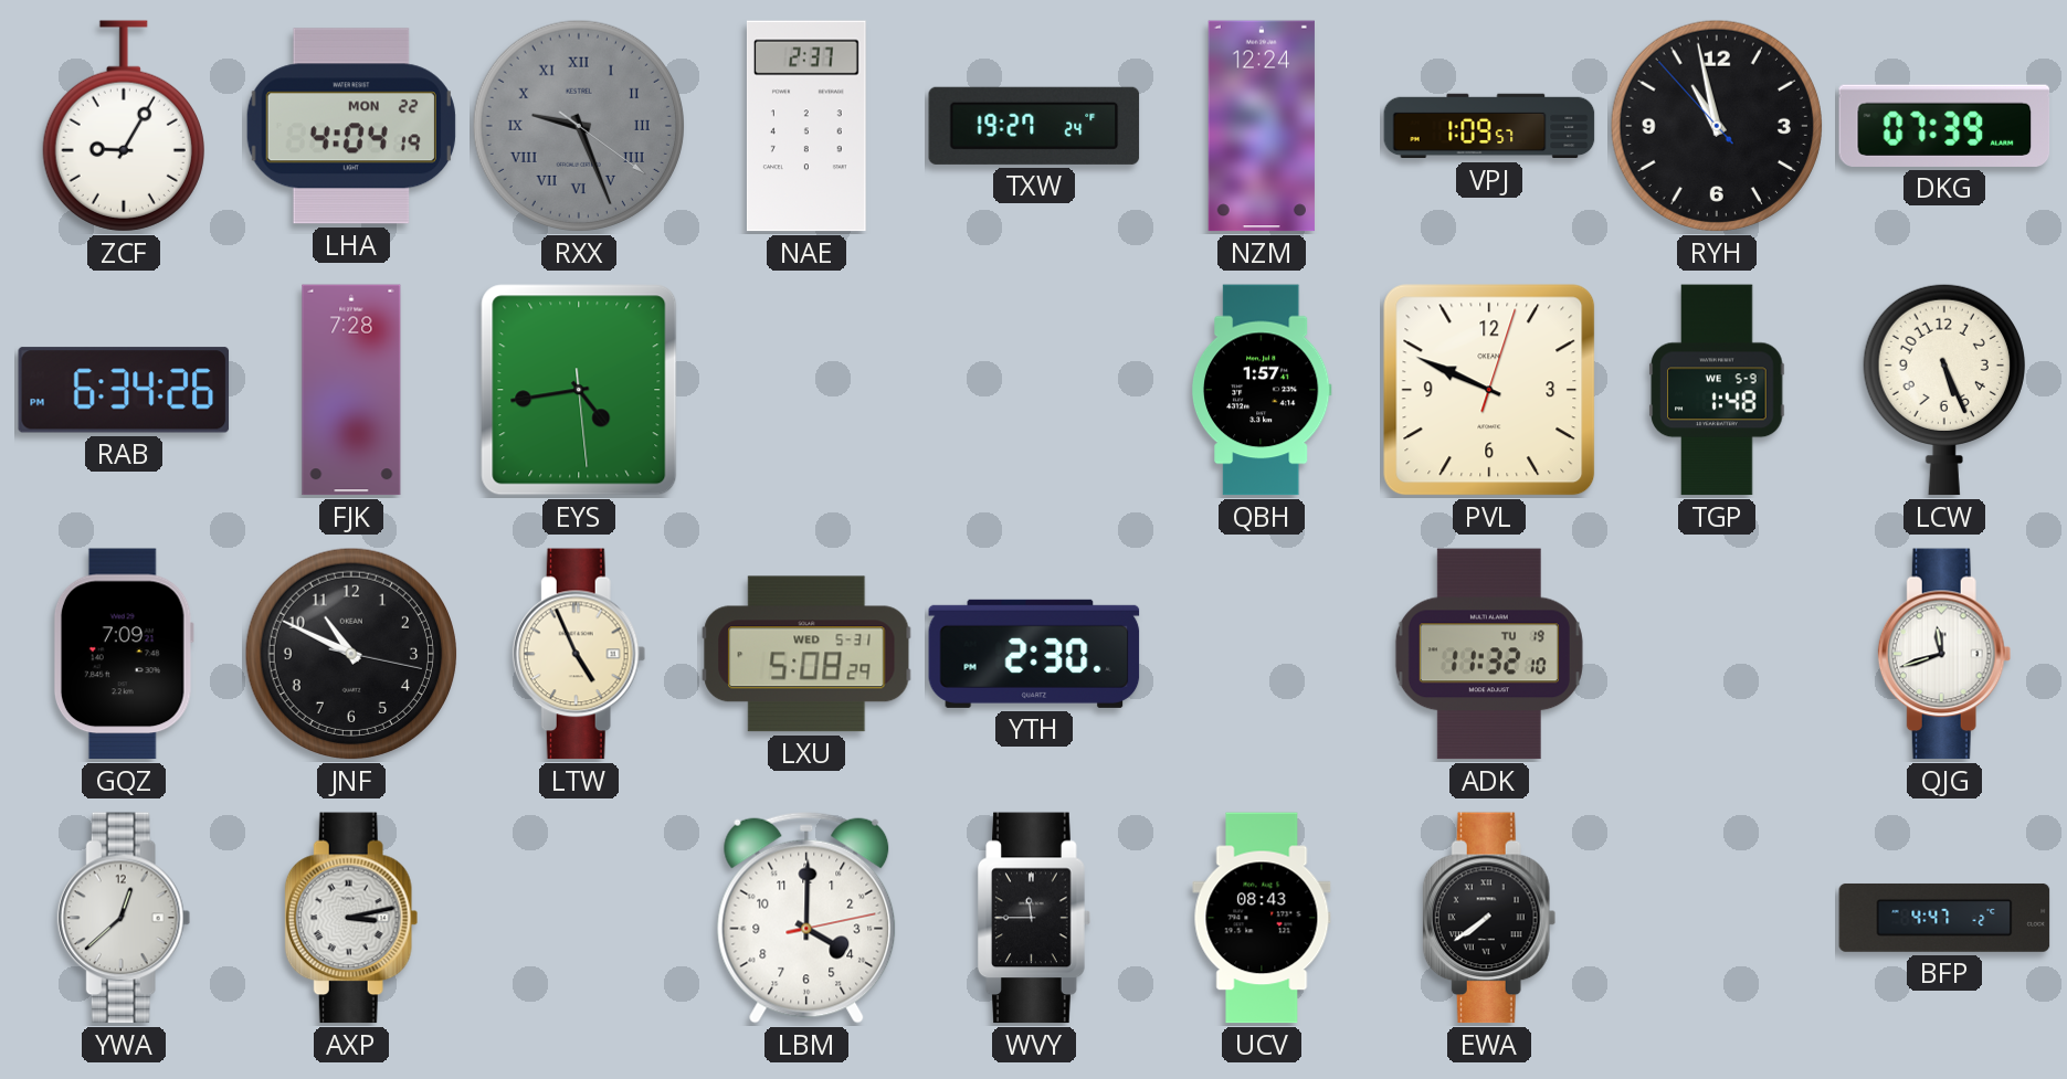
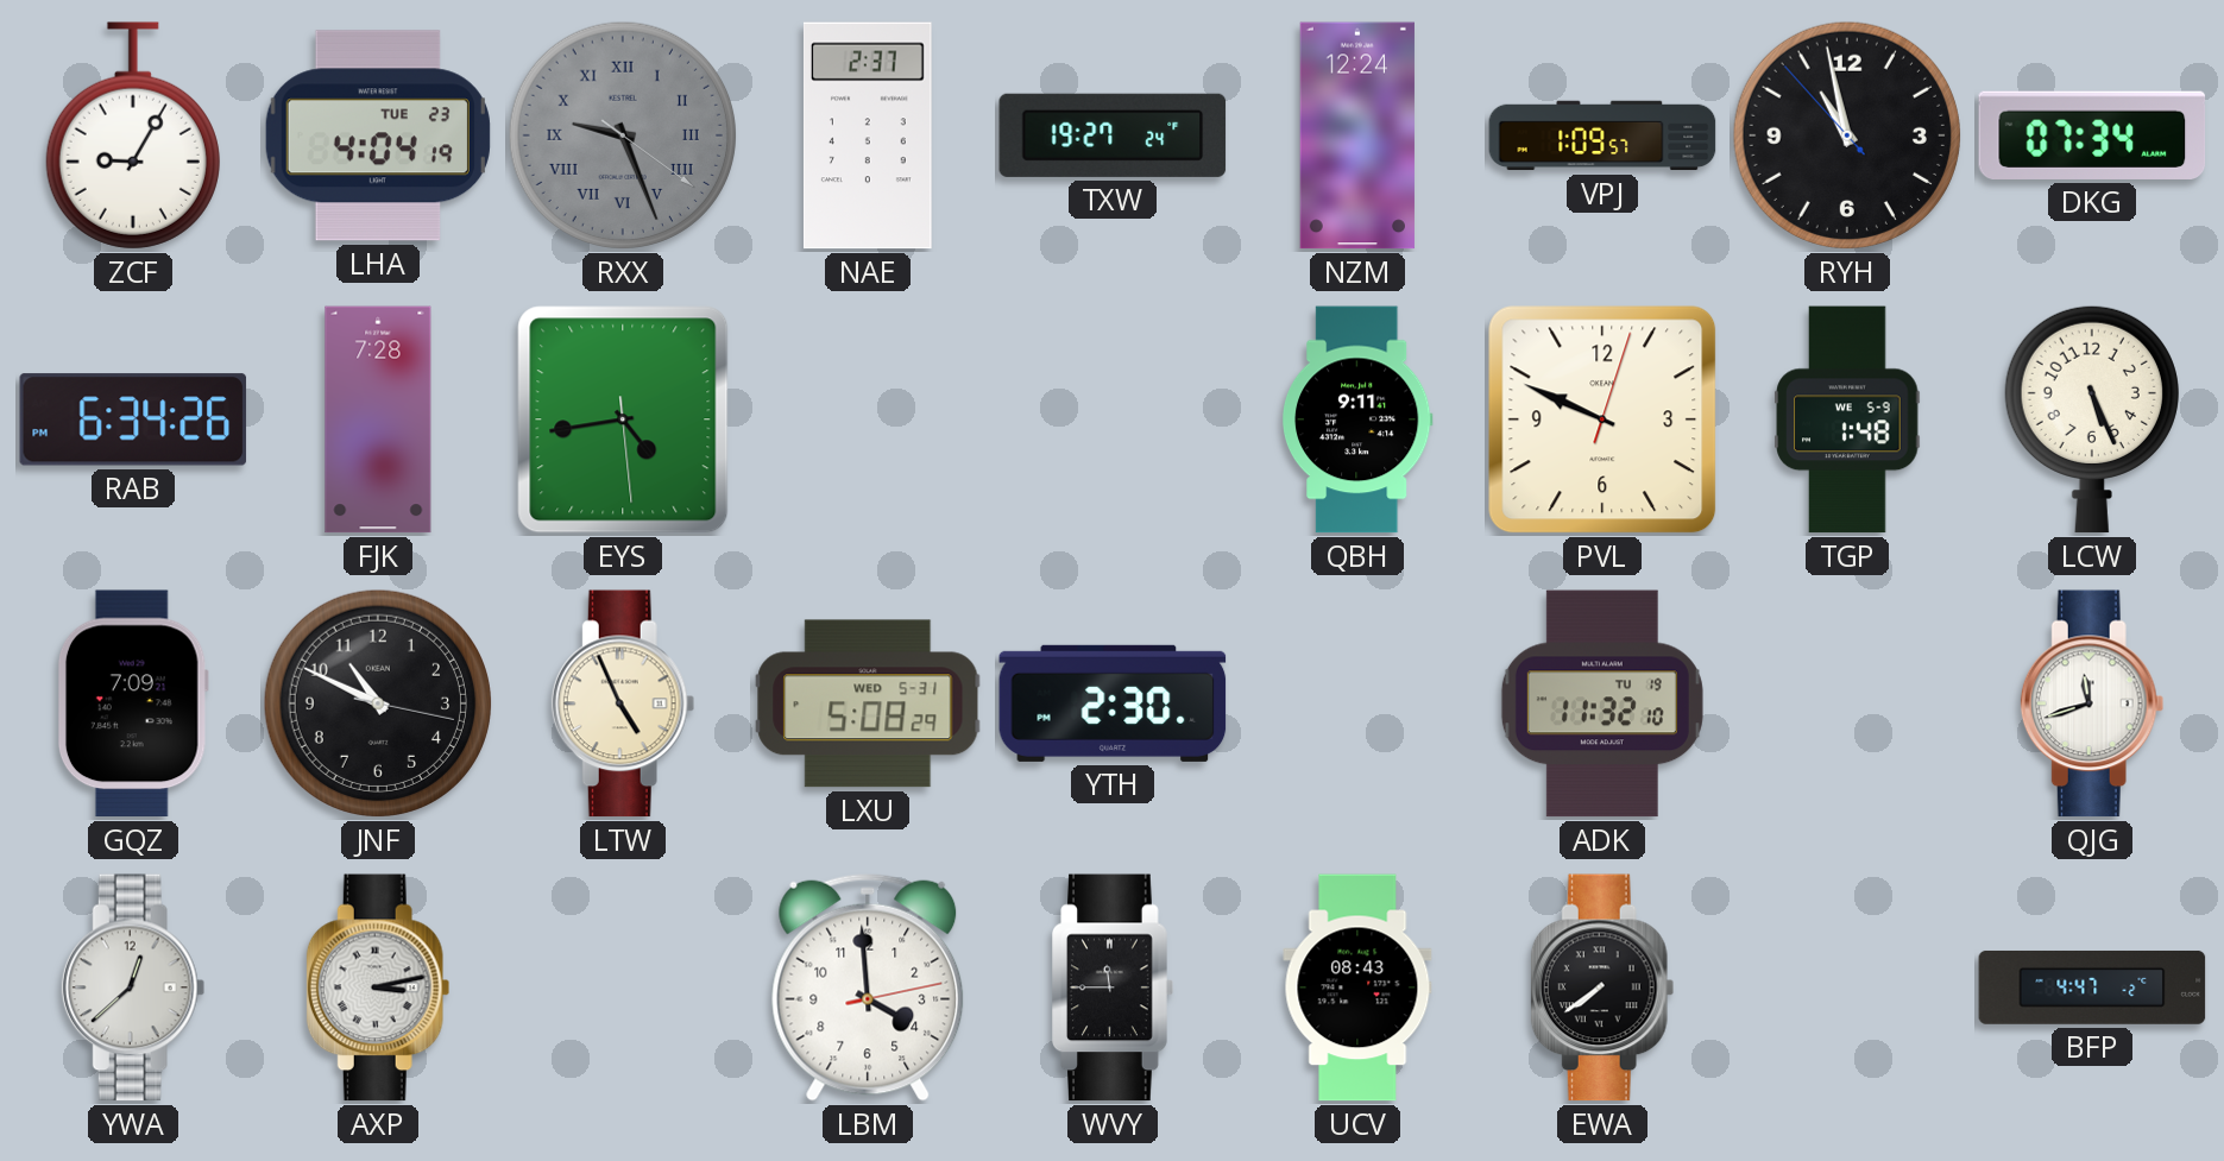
LHA date: MON 22 -> TUE 23
DKG: 07:39 -> 07:34
QBH: 1:57 -> 9:11
LBM: 4:00 -> 3:59
